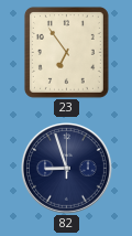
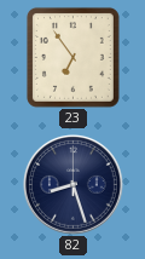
82: 8:57 -> 8:27
